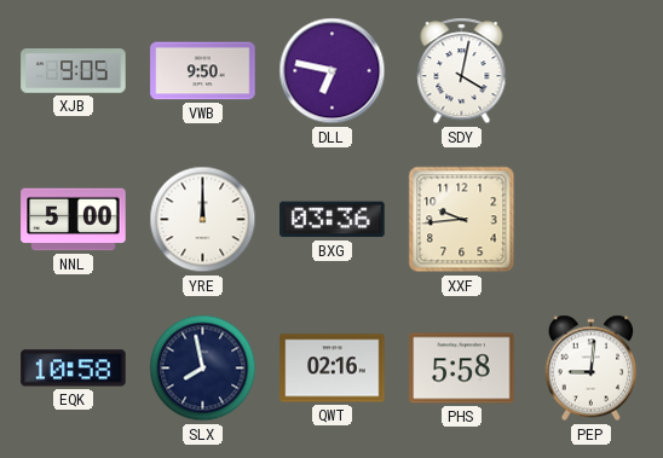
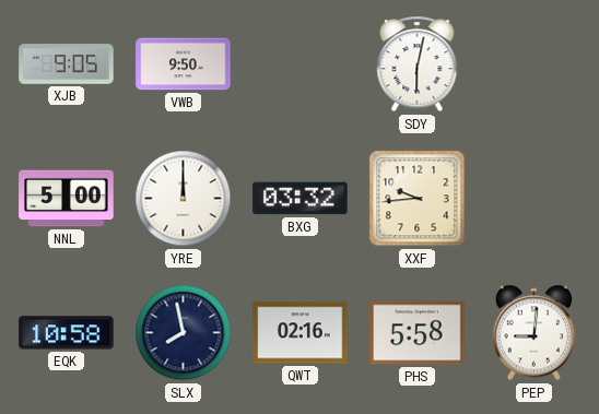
DLL: 6:47 -> none
SDY: 4:02 -> 6:02
BXG: 03:36 -> 03:32
